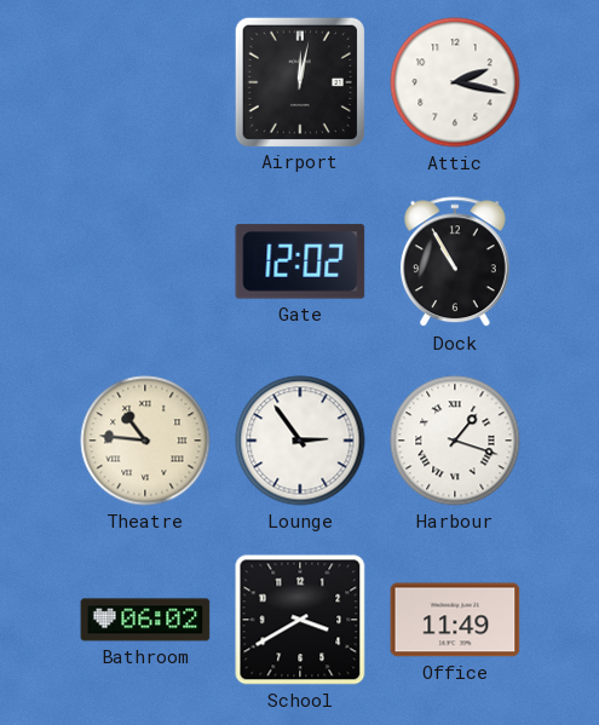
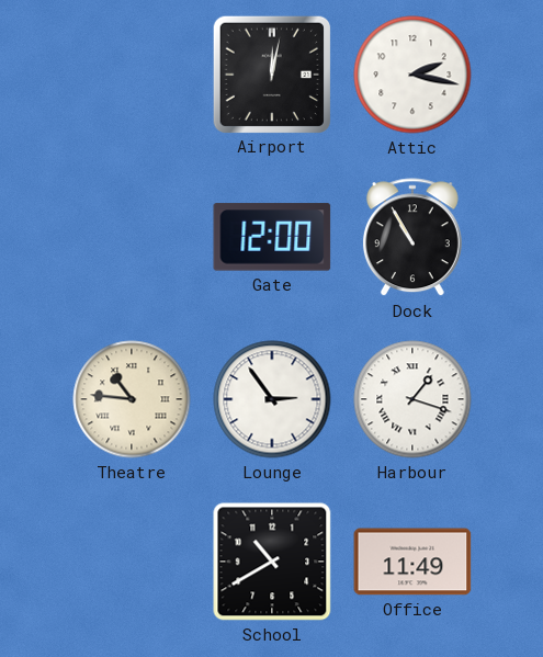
Gate: 12:02 -> 12:00
Bathroom: 06:02 -> none
School: 3:40 -> 10:40
